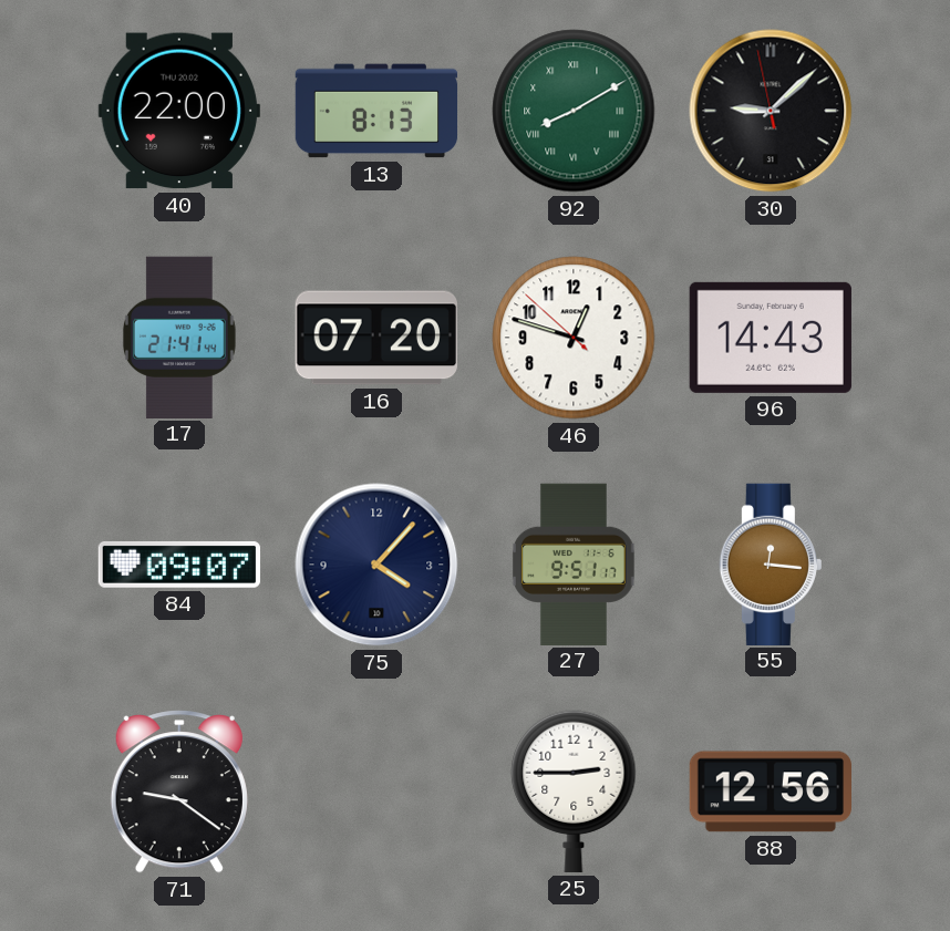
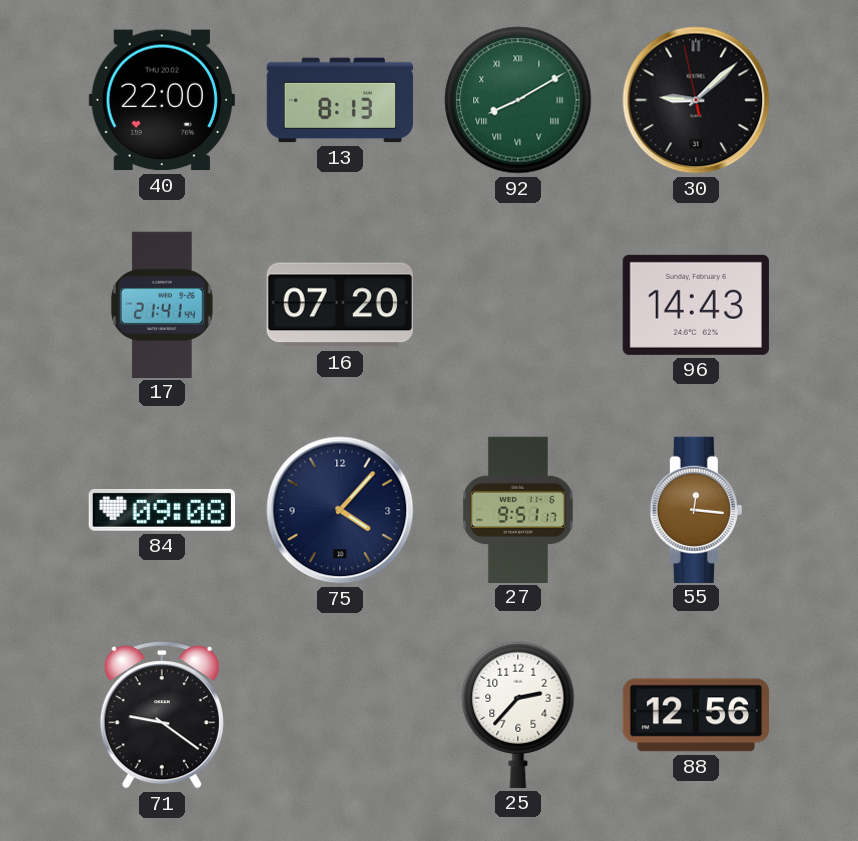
46: 12:47 -> none
84: 09:07 -> 09:08
25: 2:45 -> 2:37
